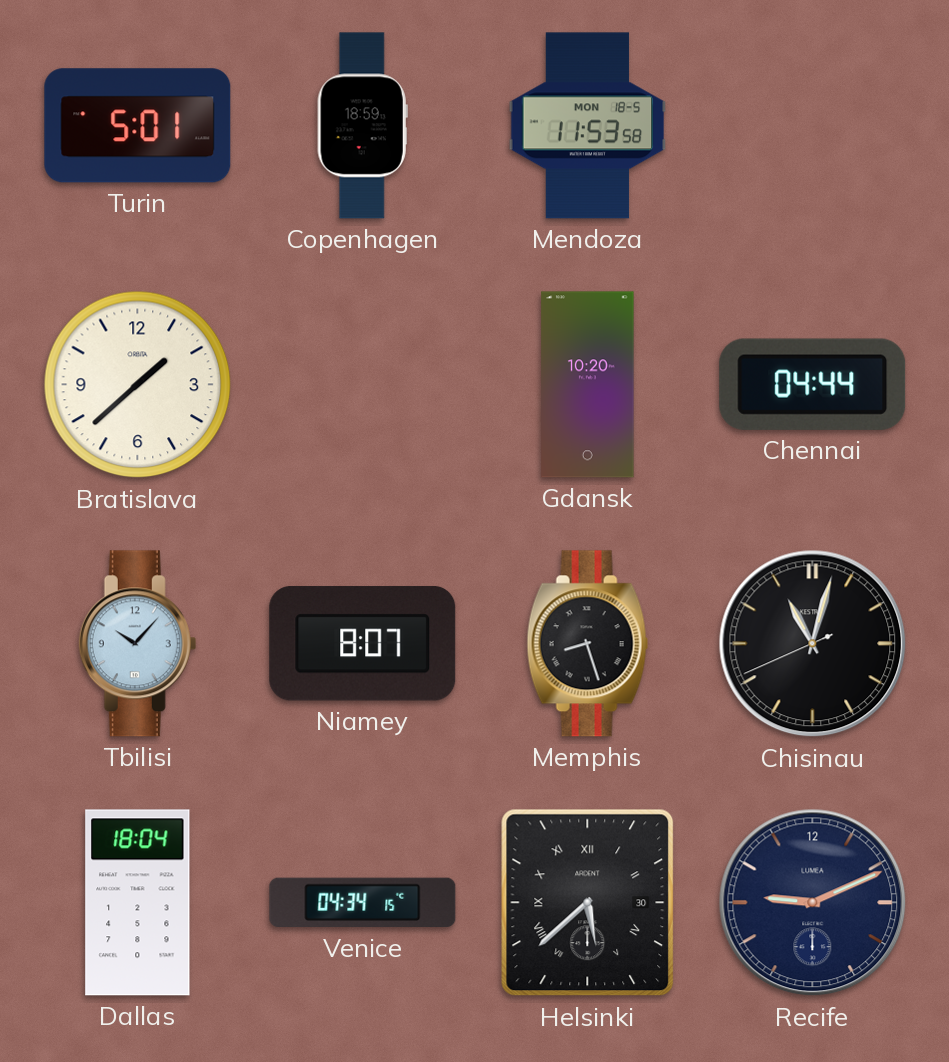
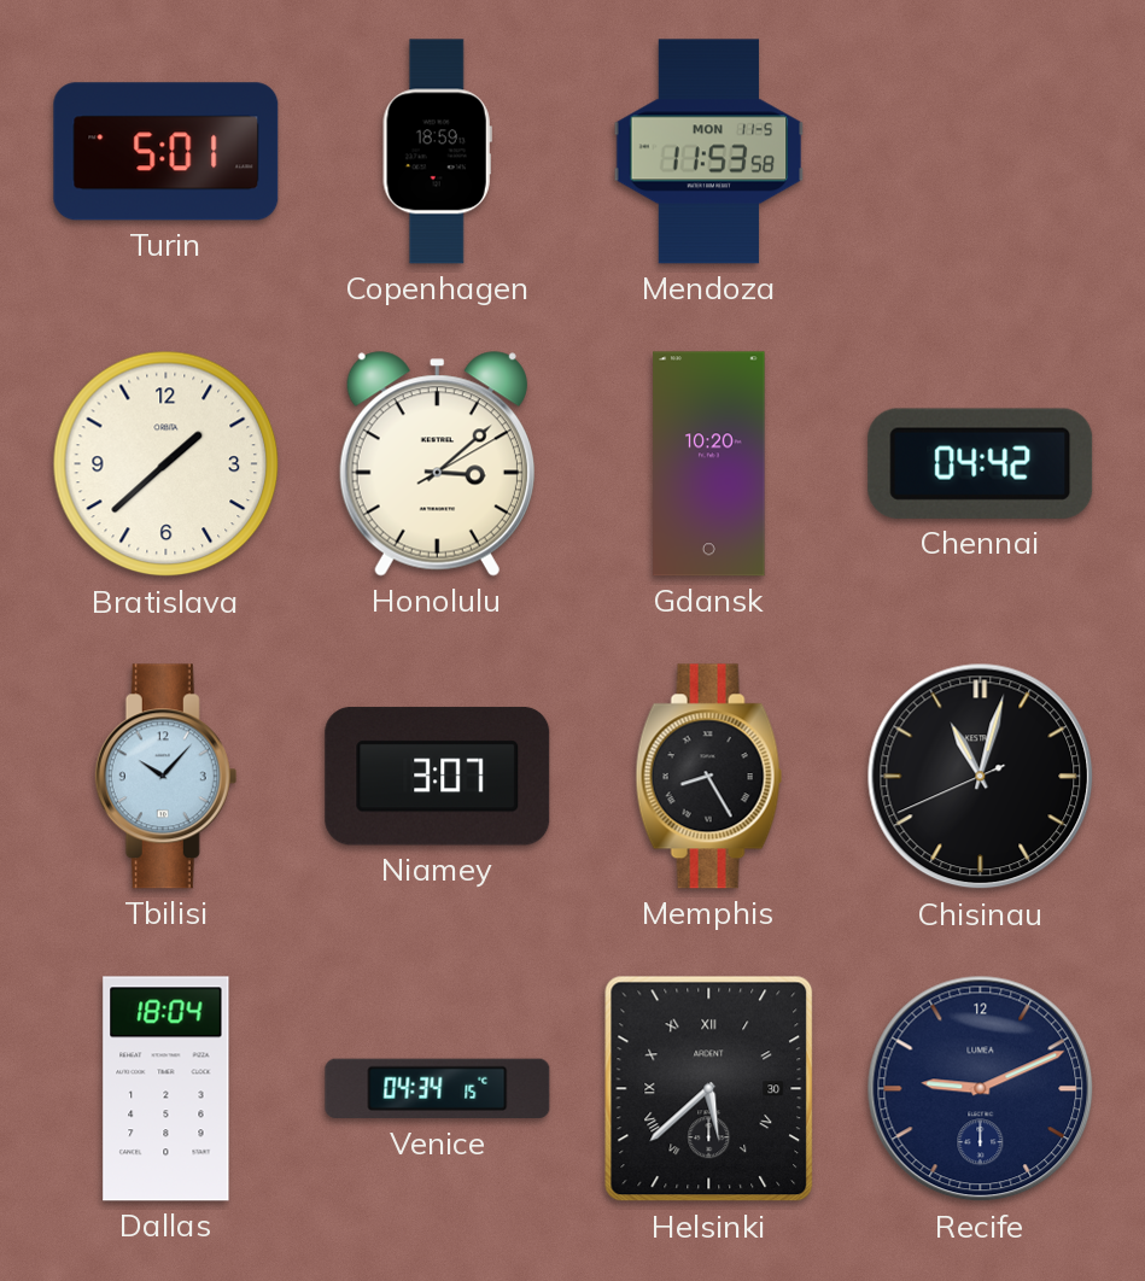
Mendoza date: MON 18-5 -> MON 11-5
Honolulu: none -> 3:08
Chennai: 04:44 -> 04:42
Niamey: 8:07 -> 3:07
Memphis: 8:27 -> 8:25
